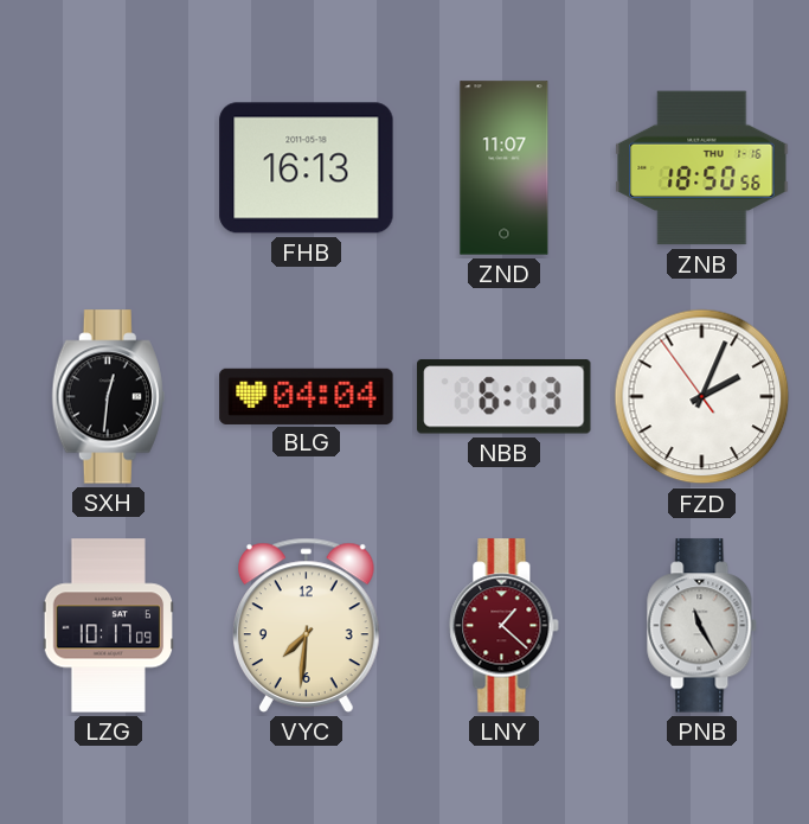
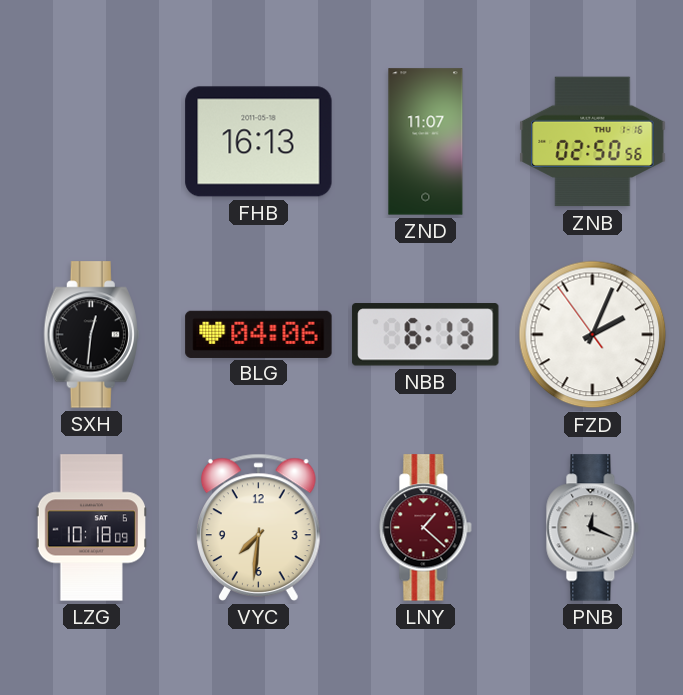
ZNB: 18:50 -> 02:50
BLG: 04:04 -> 04:06
LZG: 10:17 -> 10:18
PNB: 11:25 -> 12:19
